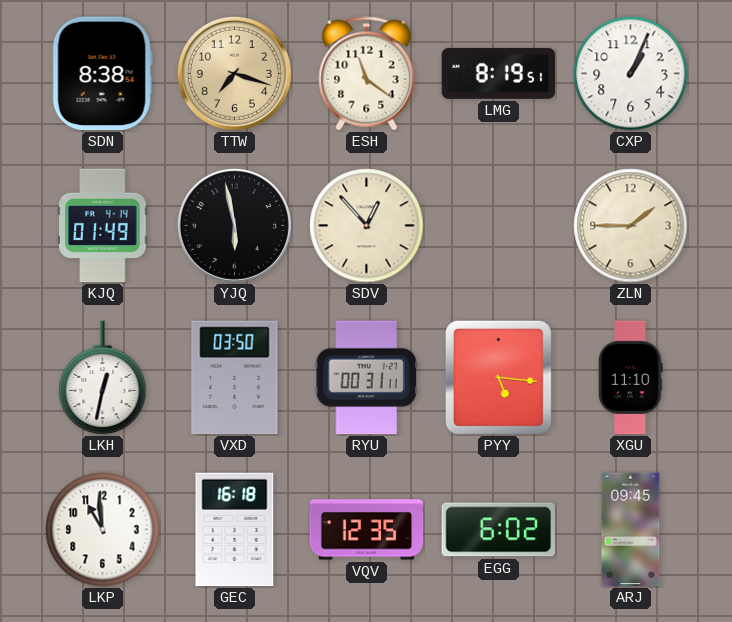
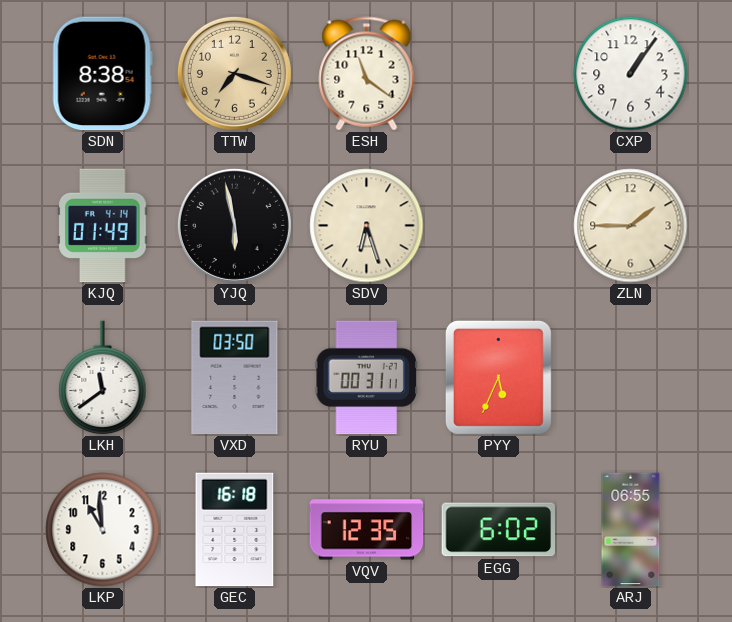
LMG: 8:19 -> none
CXP: 1:04 -> 1:06
SDV: 12:53 -> 6:27
LKH: 12:32 -> 11:39
PYY: 5:16 -> 5:34
XGU: 11:10 -> none
ARJ: 09:45 -> 06:55
